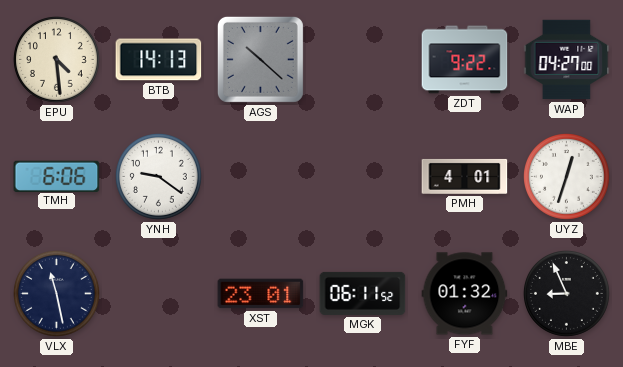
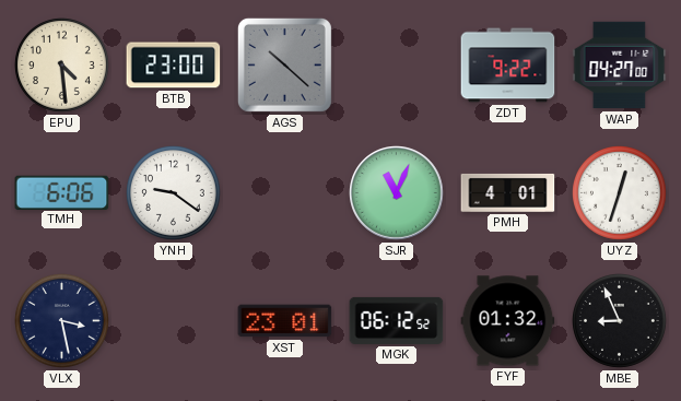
BTB: 14:13 -> 23:00
SJR: none -> 11:04
VLX: 11:28 -> 3:28
MGK: 06:11 -> 06:12
